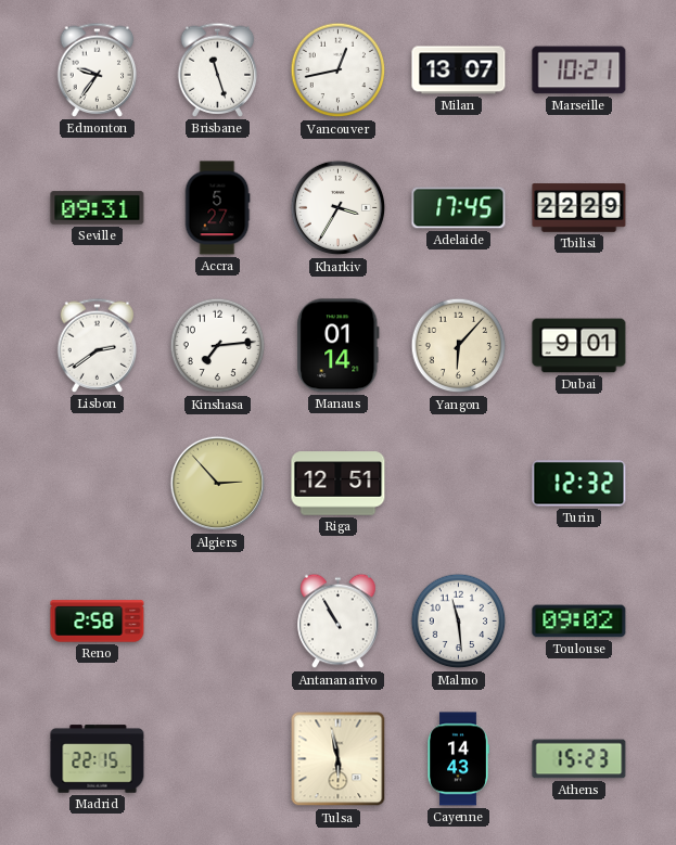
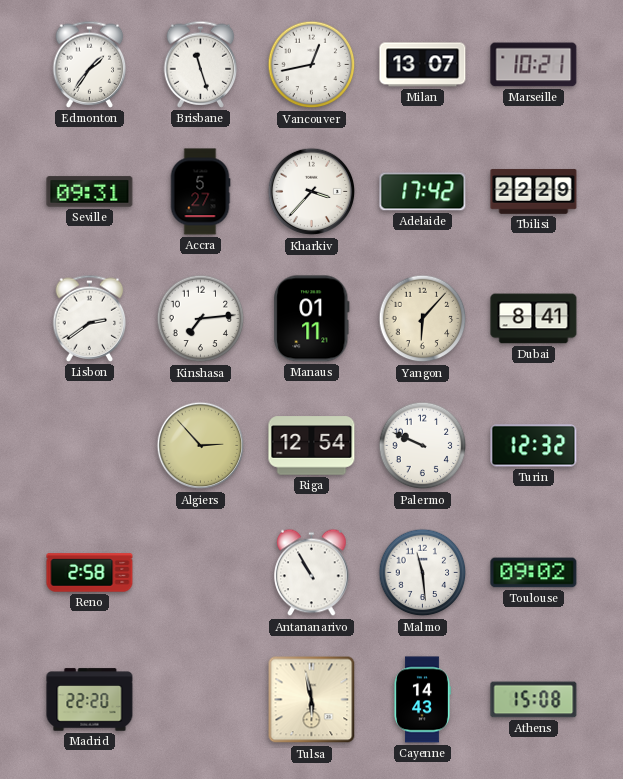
Edmonton: 9:36 -> 1:36
Kharkiv: 3:35 -> 3:37
Adelaide: 17:45 -> 17:42
Manaus: 01:14 -> 01:11
Dubai: 9:01 -> 8:41
Riga: 12:51 -> 12:54
Palermo: none -> 9:49
Madrid: 22:15 -> 22:20
Athens: 15:23 -> 15:08
